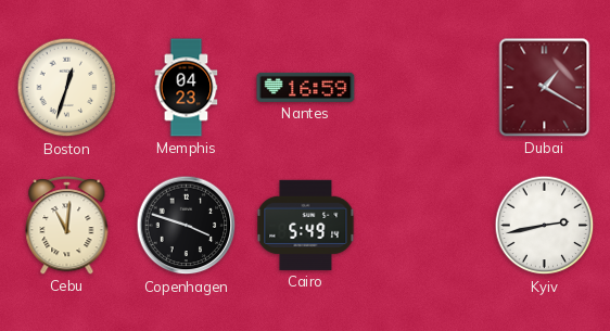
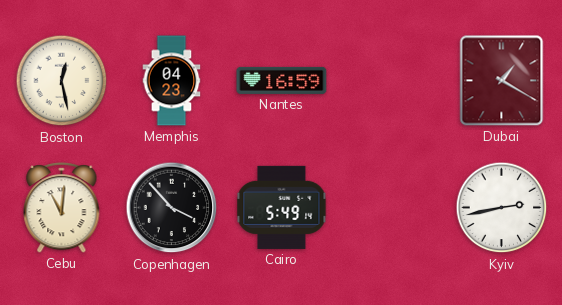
Boston: 12:33 -> 12:28
Copenhagen: 3:48 -> 3:53
